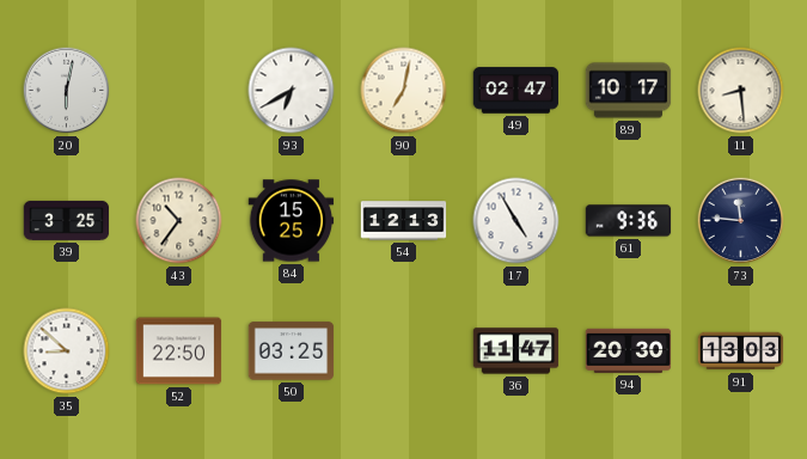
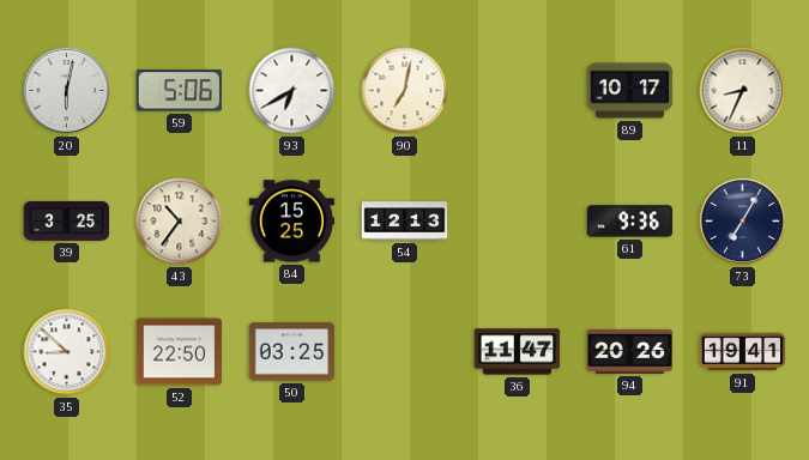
59: none -> 5:06
49: 02:47 -> none
11: 8:29 -> 8:34
17: 4:55 -> none
73: 11:46 -> 7:05
94: 20:30 -> 20:26
91: 13:03 -> 19:41
